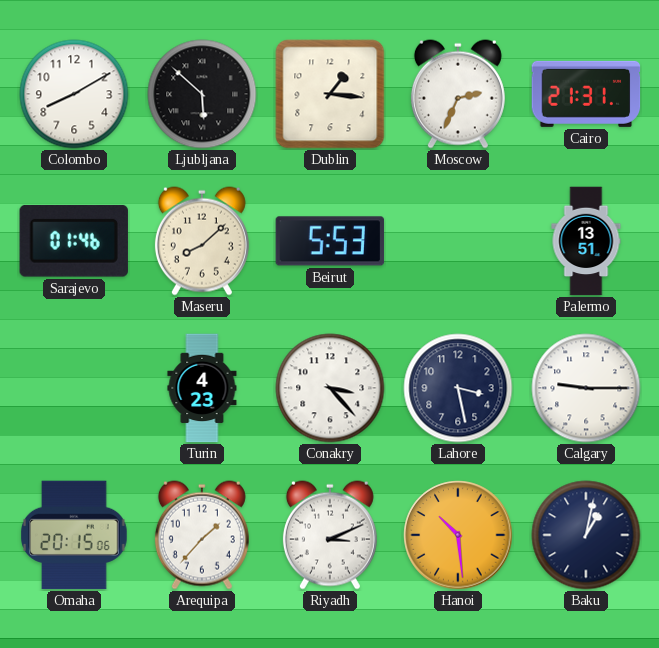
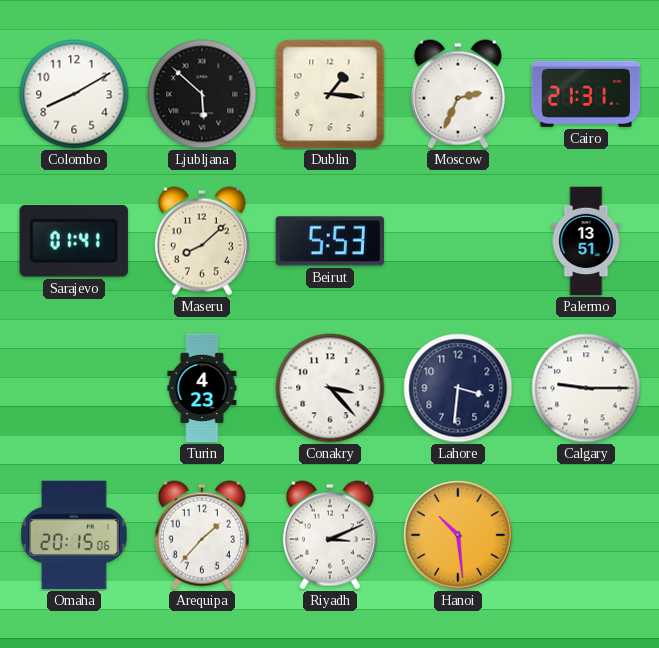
Sarajevo: 01:46 -> 01:41
Lahore: 3:28 -> 3:31
Baku: 1:02 -> none
